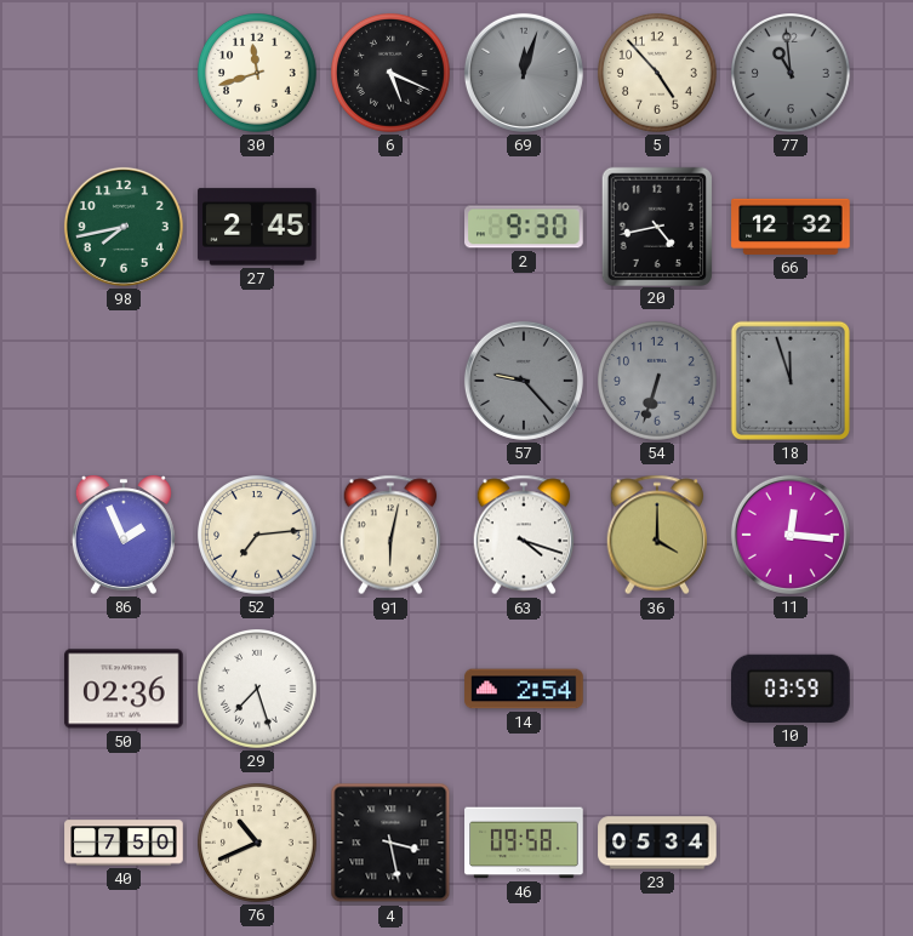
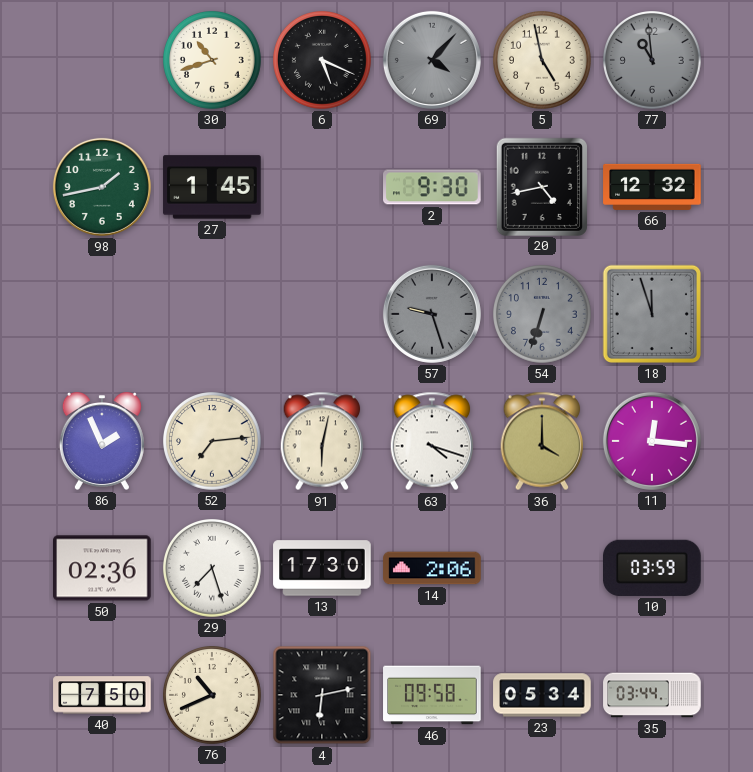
30: 11:42 -> 10:42
69: 12:03 -> 4:07
5: 4:53 -> 4:58
98: 7:43 -> 1:43
27: 2:45 -> 1:45
57: 9:23 -> 9:27
13: none -> 17:30
14: 2:54 -> 2:06
4: 3:28 -> 6:13
35: none -> 03:44
